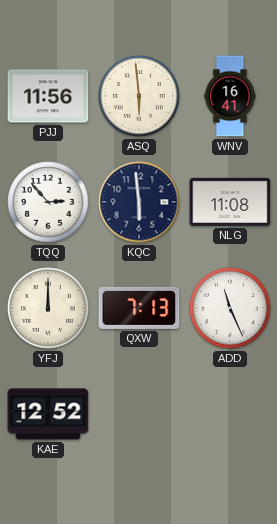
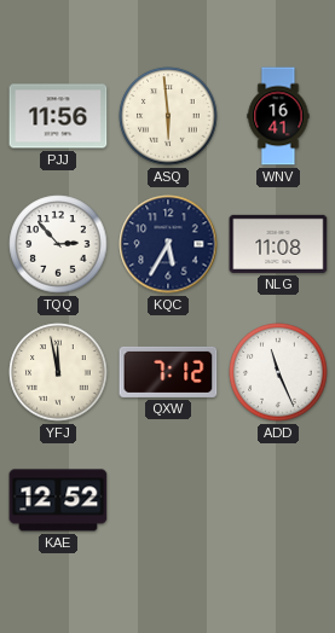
KQC: 5:59 -> 5:35
YFJ: 12:00 -> 11:58
QXW: 7:13 -> 7:12
